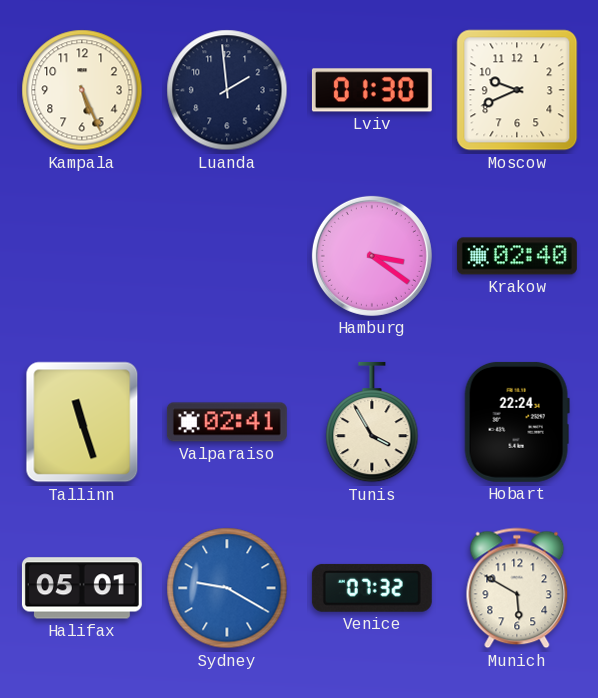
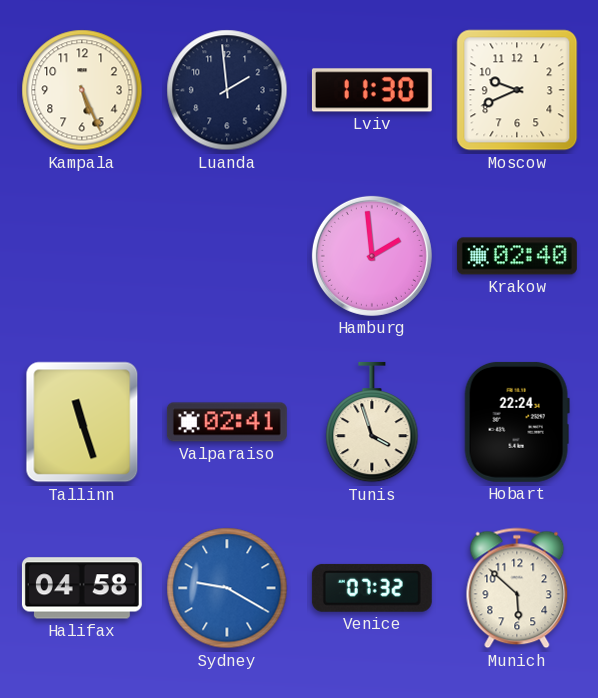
Lviv: 01:30 -> 11:30
Hamburg: 3:21 -> 1:59
Tunis: 3:55 -> 3:57
Halifax: 05:01 -> 04:58
Munich: 5:50 -> 5:52
